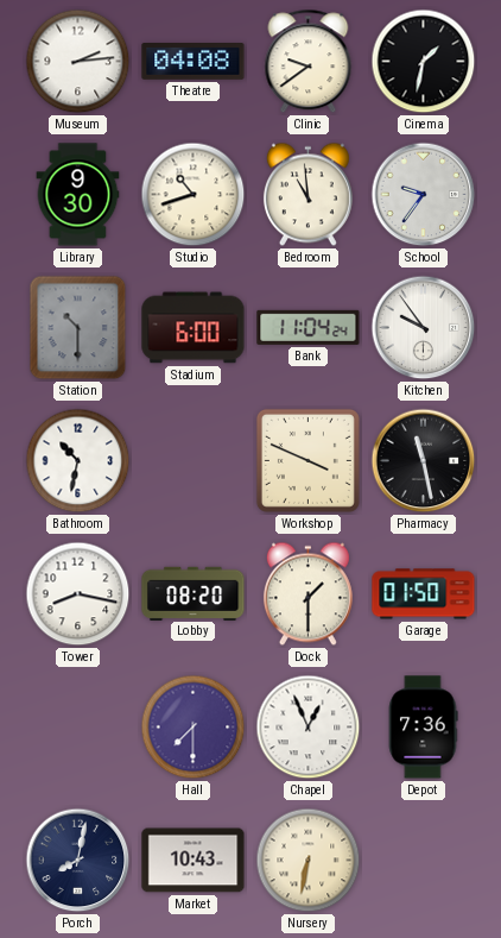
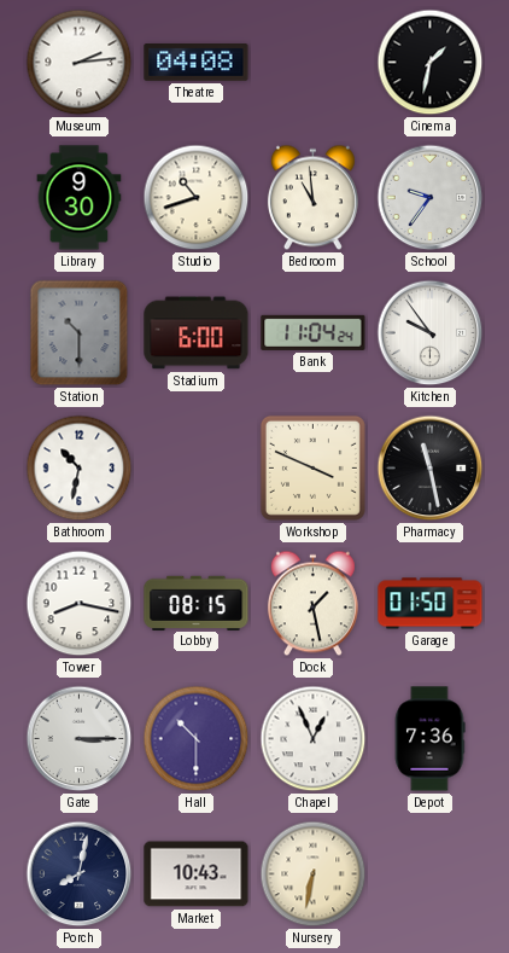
Clinic: 9:39 -> none
Lobby: 08:20 -> 08:15
Dock: 1:30 -> 1:28
Gate: none -> 3:15
Hall: 7:30 -> 10:30
